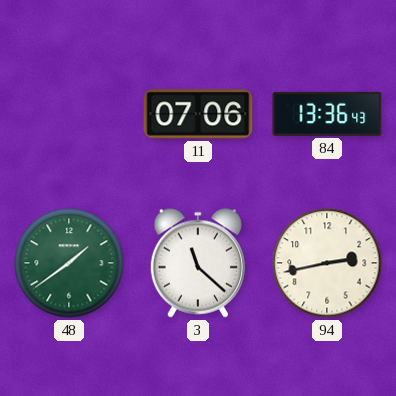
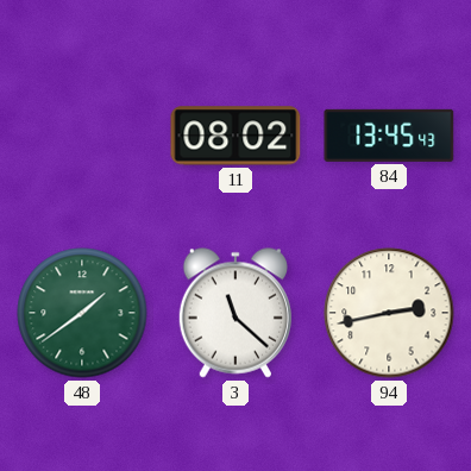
11: 07:06 -> 08:02
84: 13:36 -> 13:45
